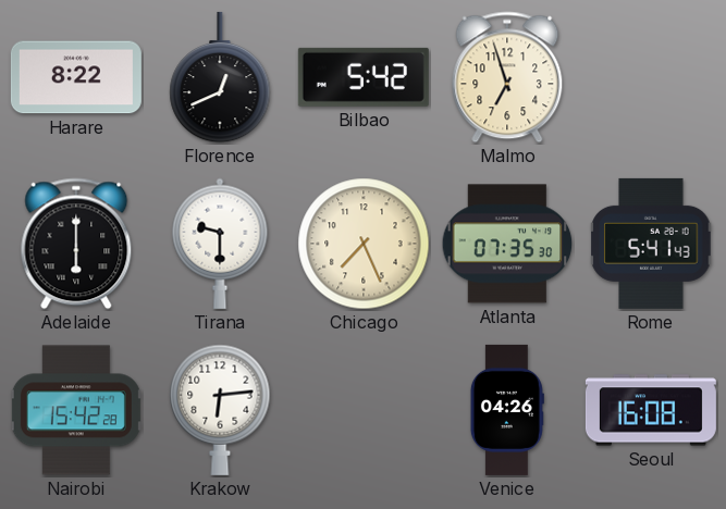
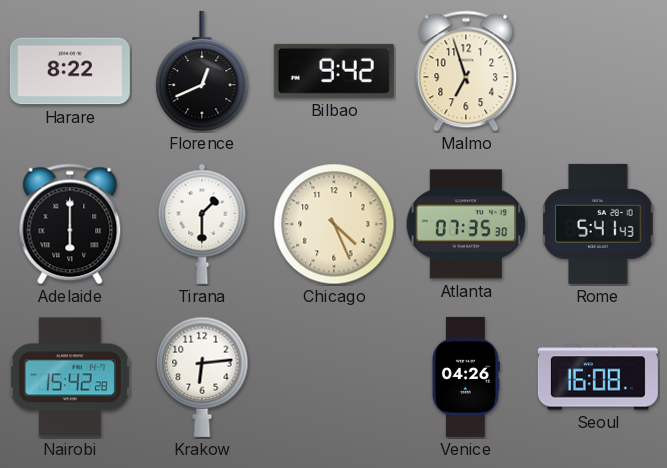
Bilbao: 5:42 -> 9:42
Tirana: 9:30 -> 1:30
Chicago: 7:26 -> 4:26
